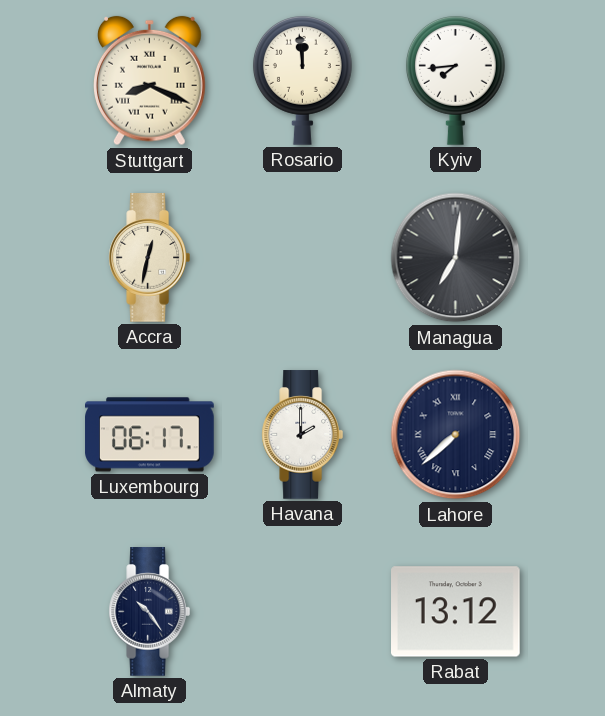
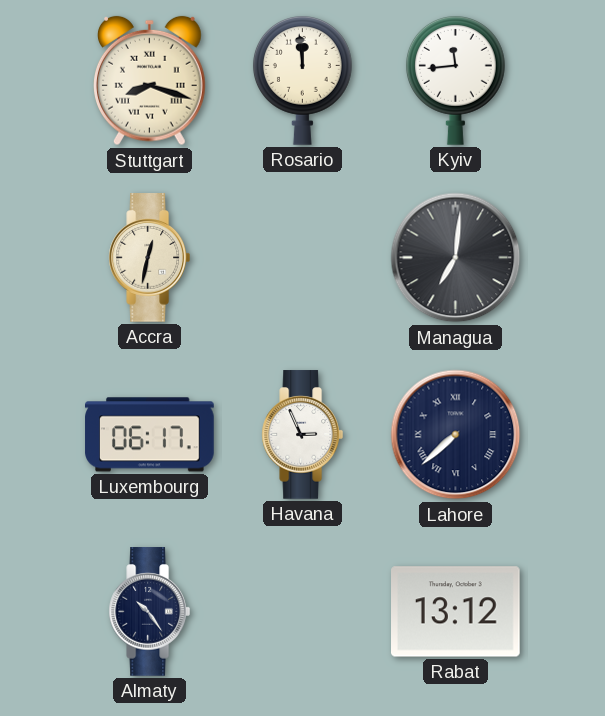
Stuttgart: 8:19 -> 8:18
Kyiv: 7:44 -> 11:44
Havana: 2:00 -> 2:56
